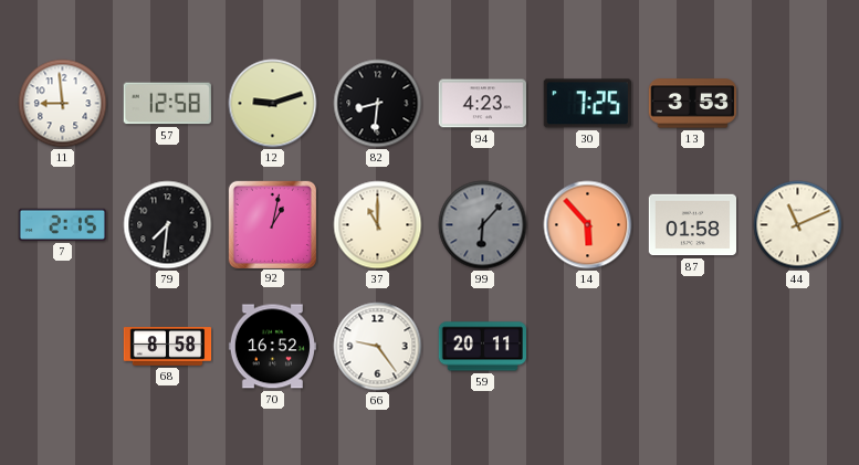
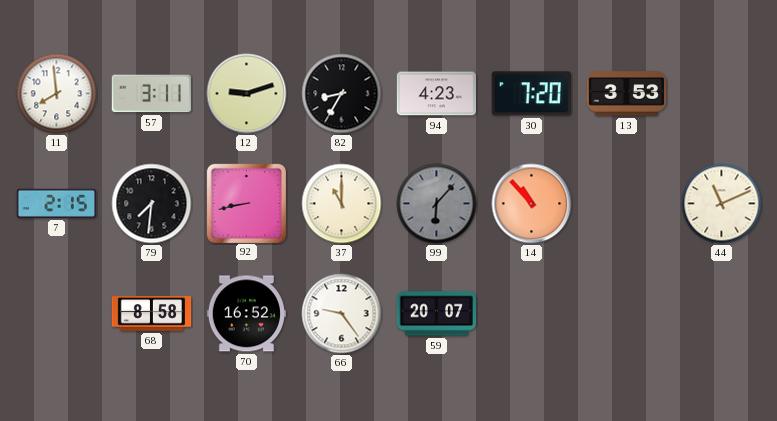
11: 8:59 -> 7:59
57: 12:58 -> 3:11
82: 8:31 -> 8:35
30: 7:25 -> 7:20
92: 1:02 -> 8:43
14: 5:53 -> 10:53
87: 01:58 -> none
59: 20:11 -> 20:07
